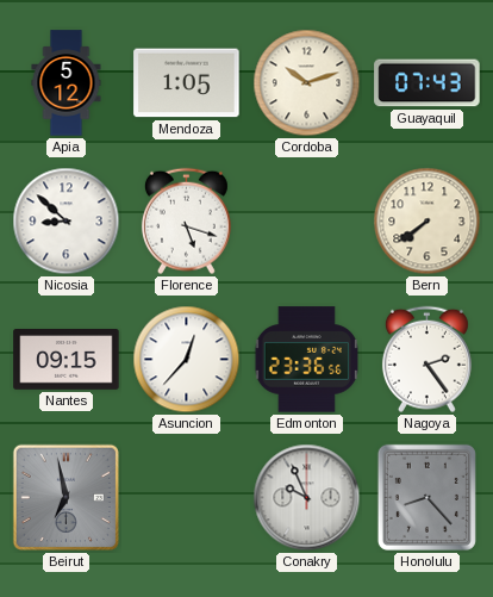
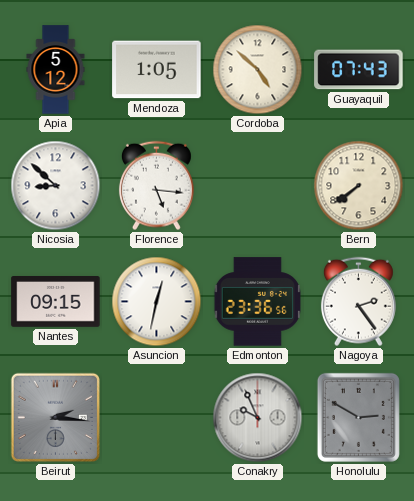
Cordoba: 10:12 -> 4:52
Florence: 5:18 -> 5:16
Asuncion: 12:37 -> 12:32
Beirut: 6:58 -> 2:16
Honolulu: 8:23 -> 2:50
